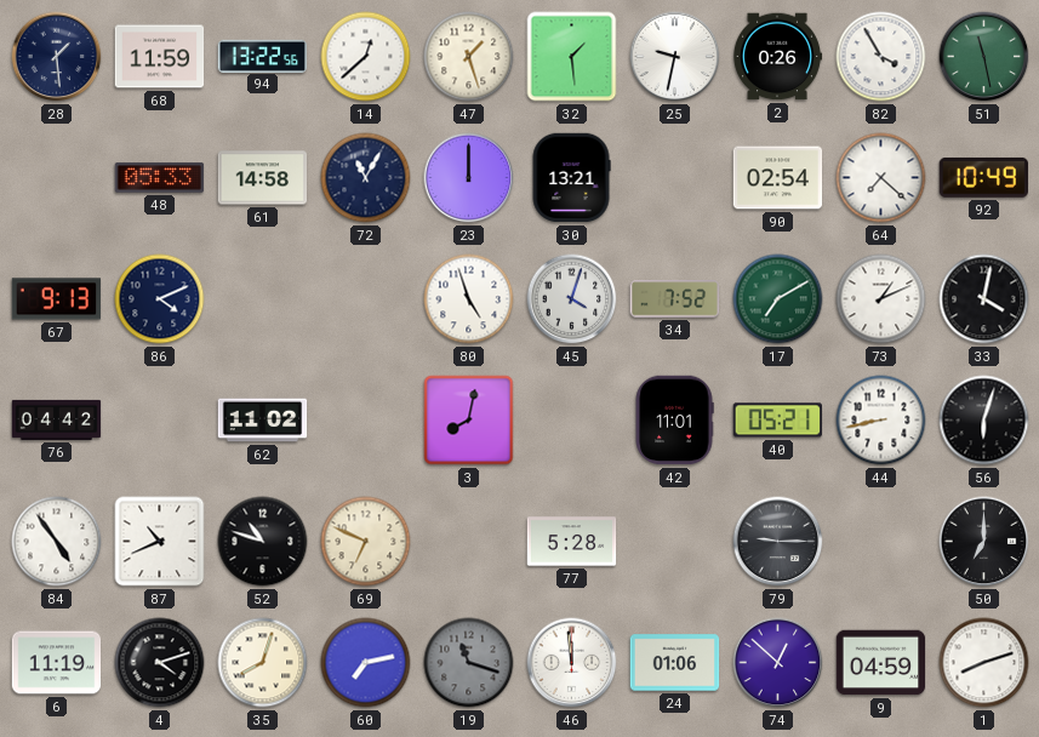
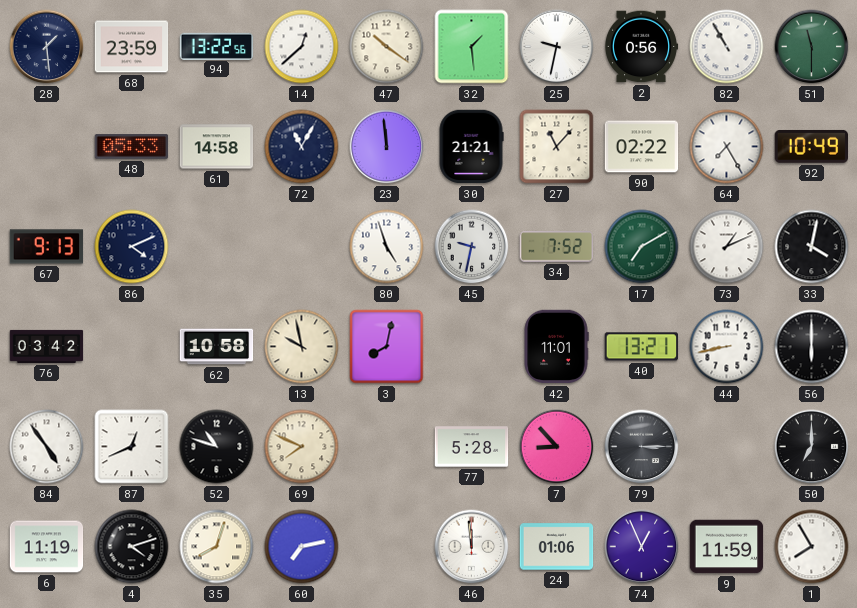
68: 11:59 -> 23:59
47: 1:27 -> 10:21
2: 0:26 -> 0:56
82: 3:55 -> 10:55
51: 11:28 -> 11:30
23: 12:00 -> 11:59
30: 13:21 -> 21:21
27: none -> 11:07
90: 02:54 -> 02:22
64: 7:22 -> 7:25
45: 4:03 -> 9:32
76: 04:42 -> 03:42
62: 11:02 -> 10:58
13: none -> 9:58
40: 05:21 -> 13:21
56: 6:03 -> 6:00
87: 10:41 -> 12:41
69: 6:49 -> 7:49
7: none -> 8:53
79: 9:15 -> 3:15
19: 11:18 -> none
74: 12:52 -> 12:56
9: 04:59 -> 11:59
1: 8:12 -> 7:55
